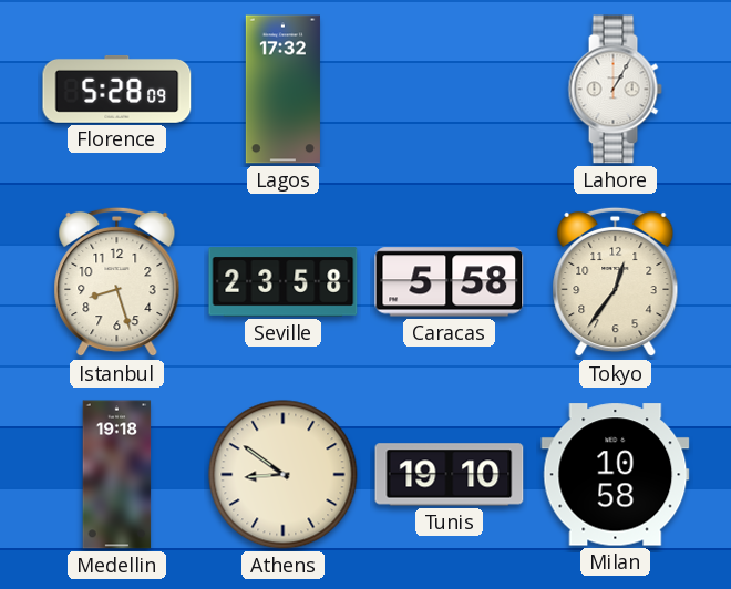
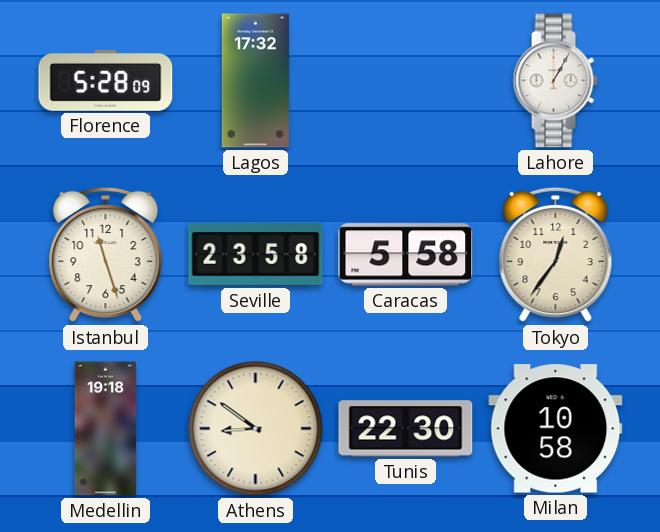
Istanbul: 8:27 -> 11:27
Tunis: 19:10 -> 22:30
